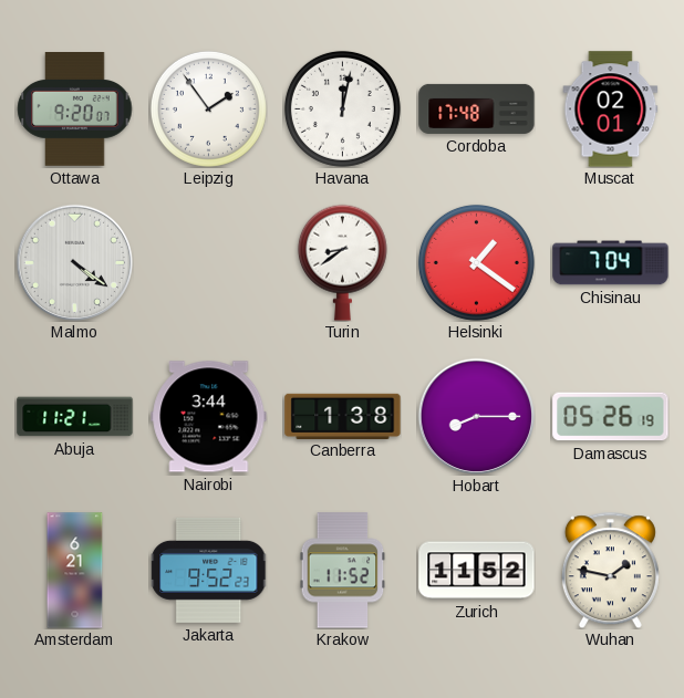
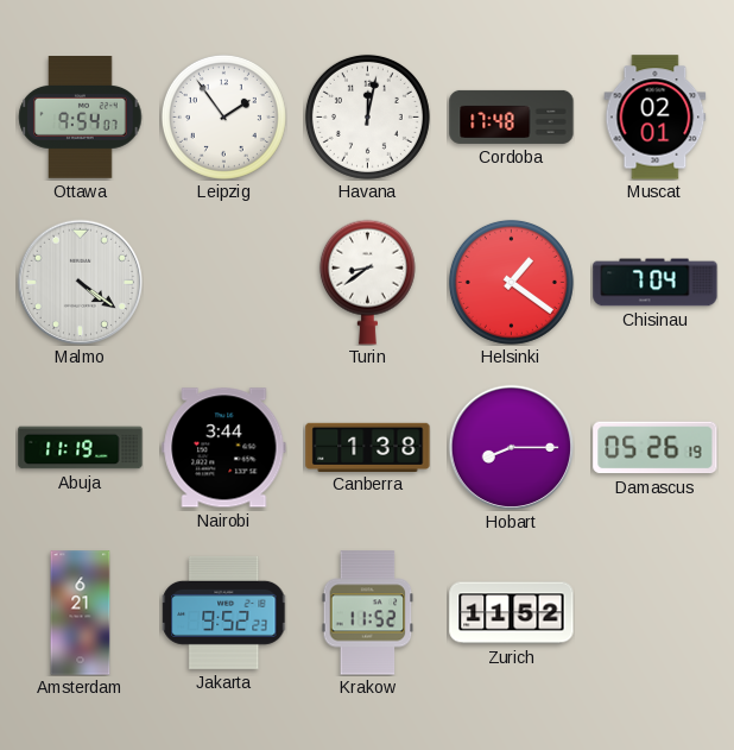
Ottawa: 9:20 -> 9:54
Abuja: 11:21 -> 11:19
Wuhan: 1:47 -> none
